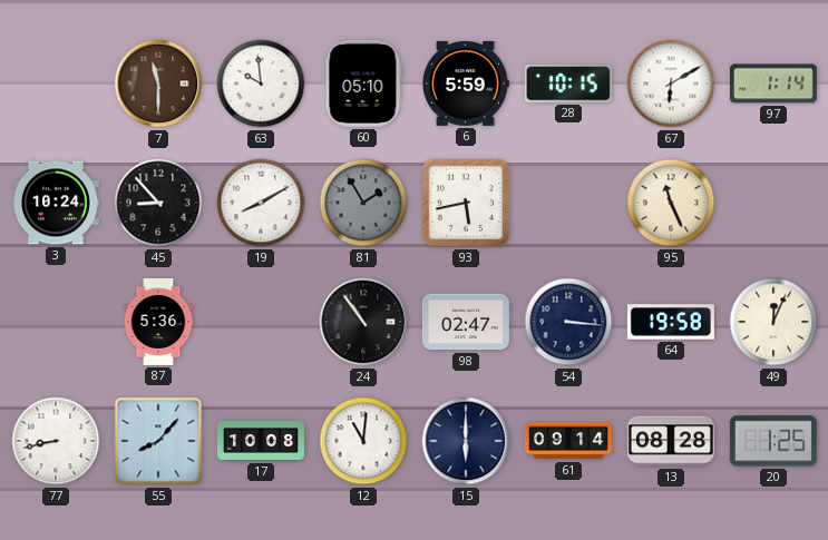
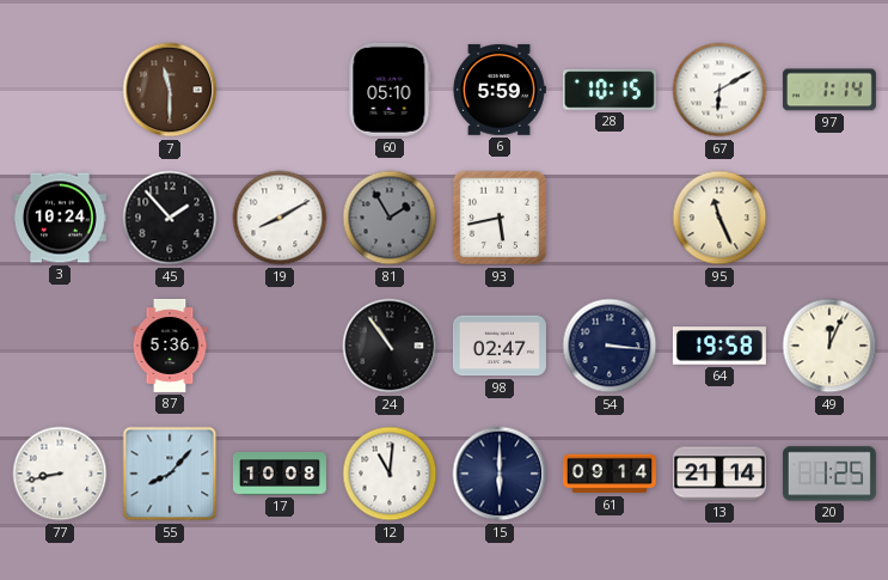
63: 9:59 -> none
45: 8:53 -> 1:53
13: 08:28 -> 21:14
